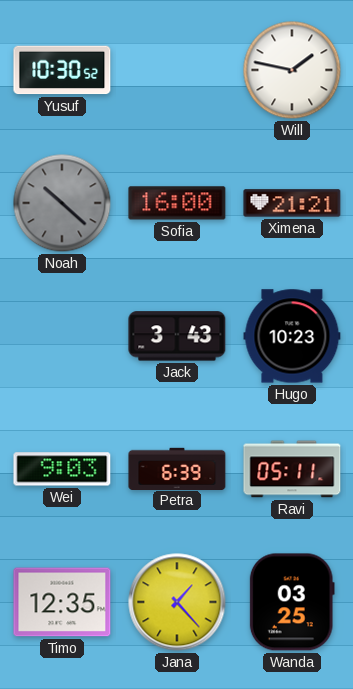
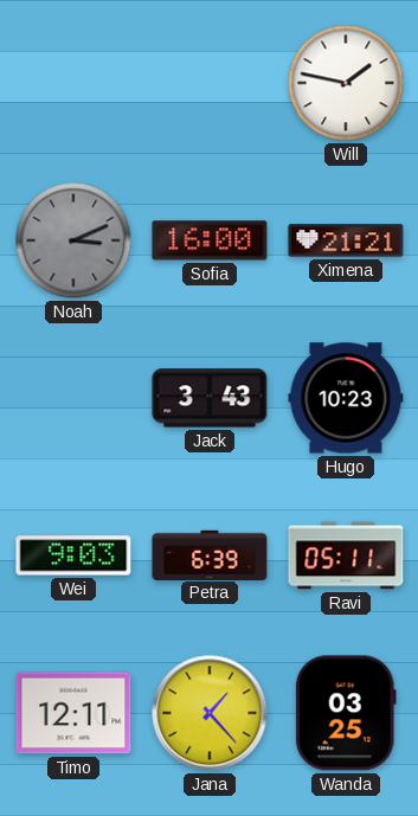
Yusuf: 10:30 -> none
Noah: 10:22 -> 3:11
Timo: 12:35 -> 12:11
